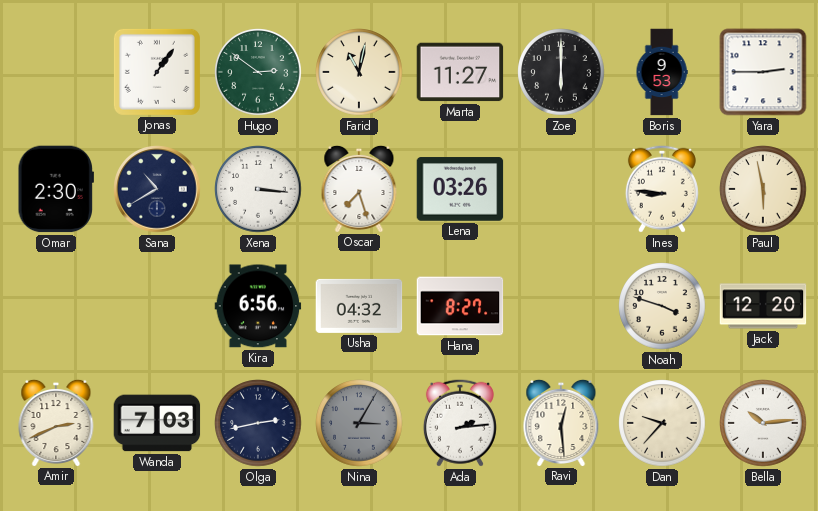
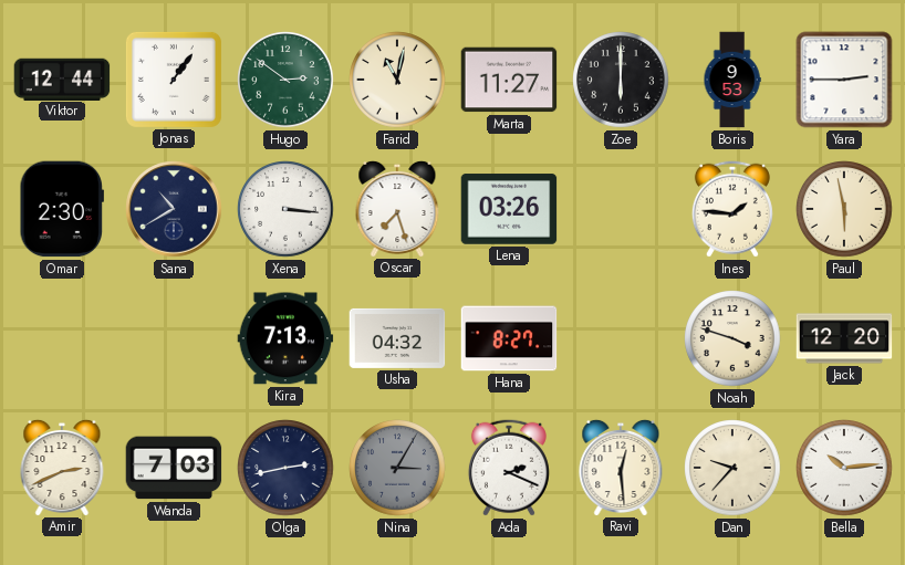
Viktor: none -> 12:44
Ines: 8:46 -> 1:46
Kira: 6:56 -> 7:13
Ada: 2:14 -> 2:19
